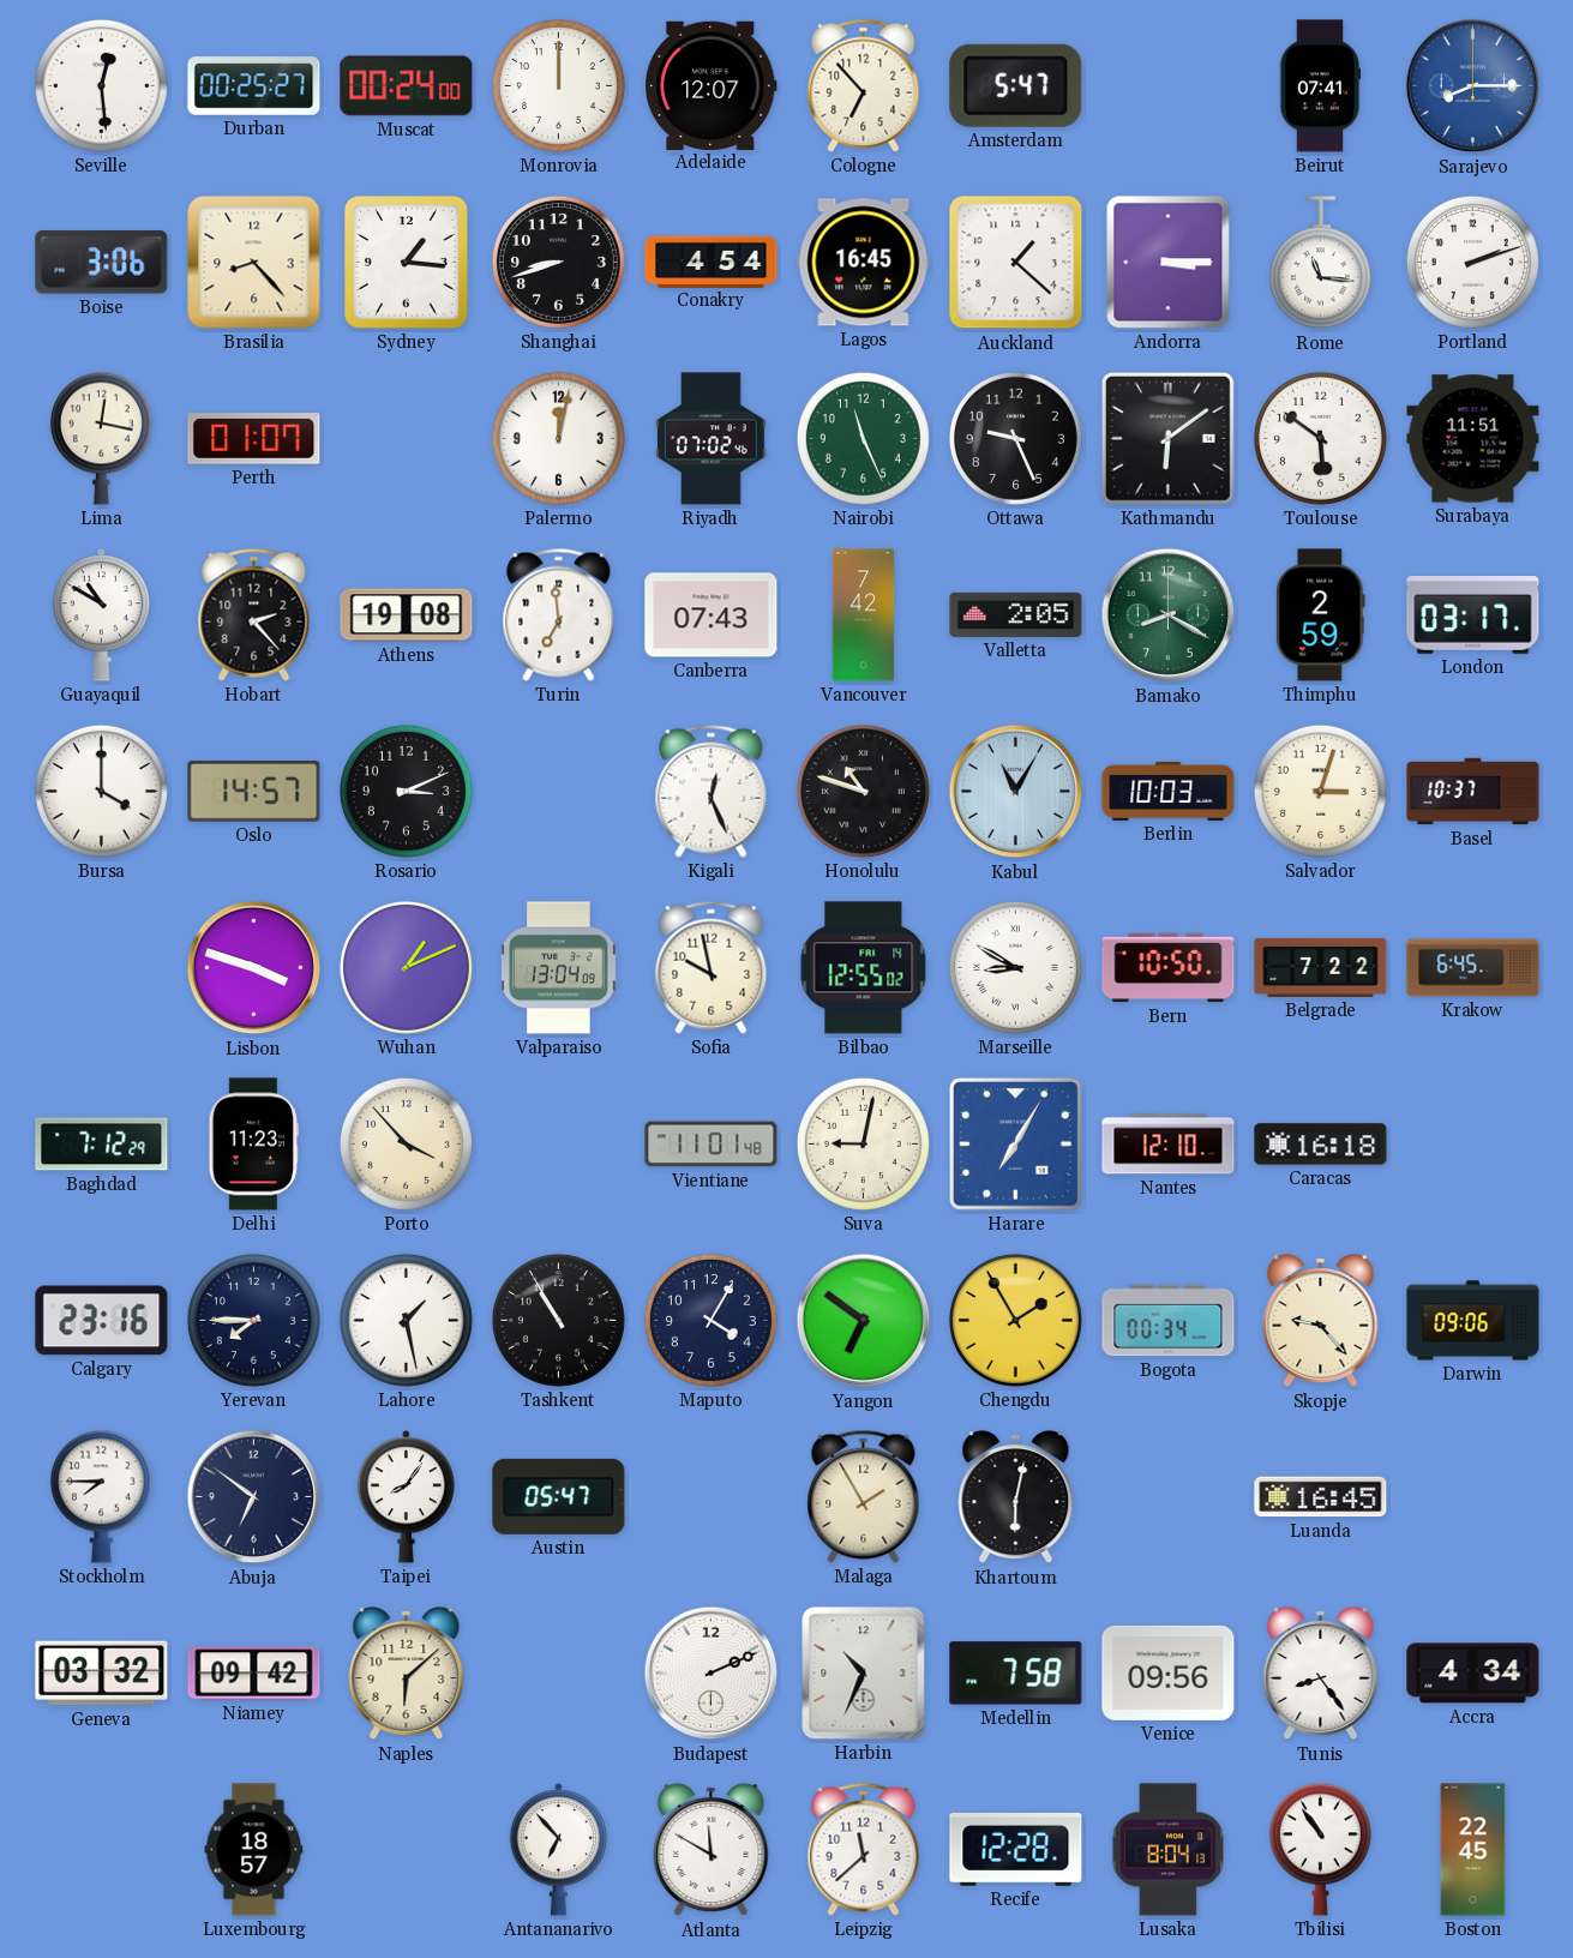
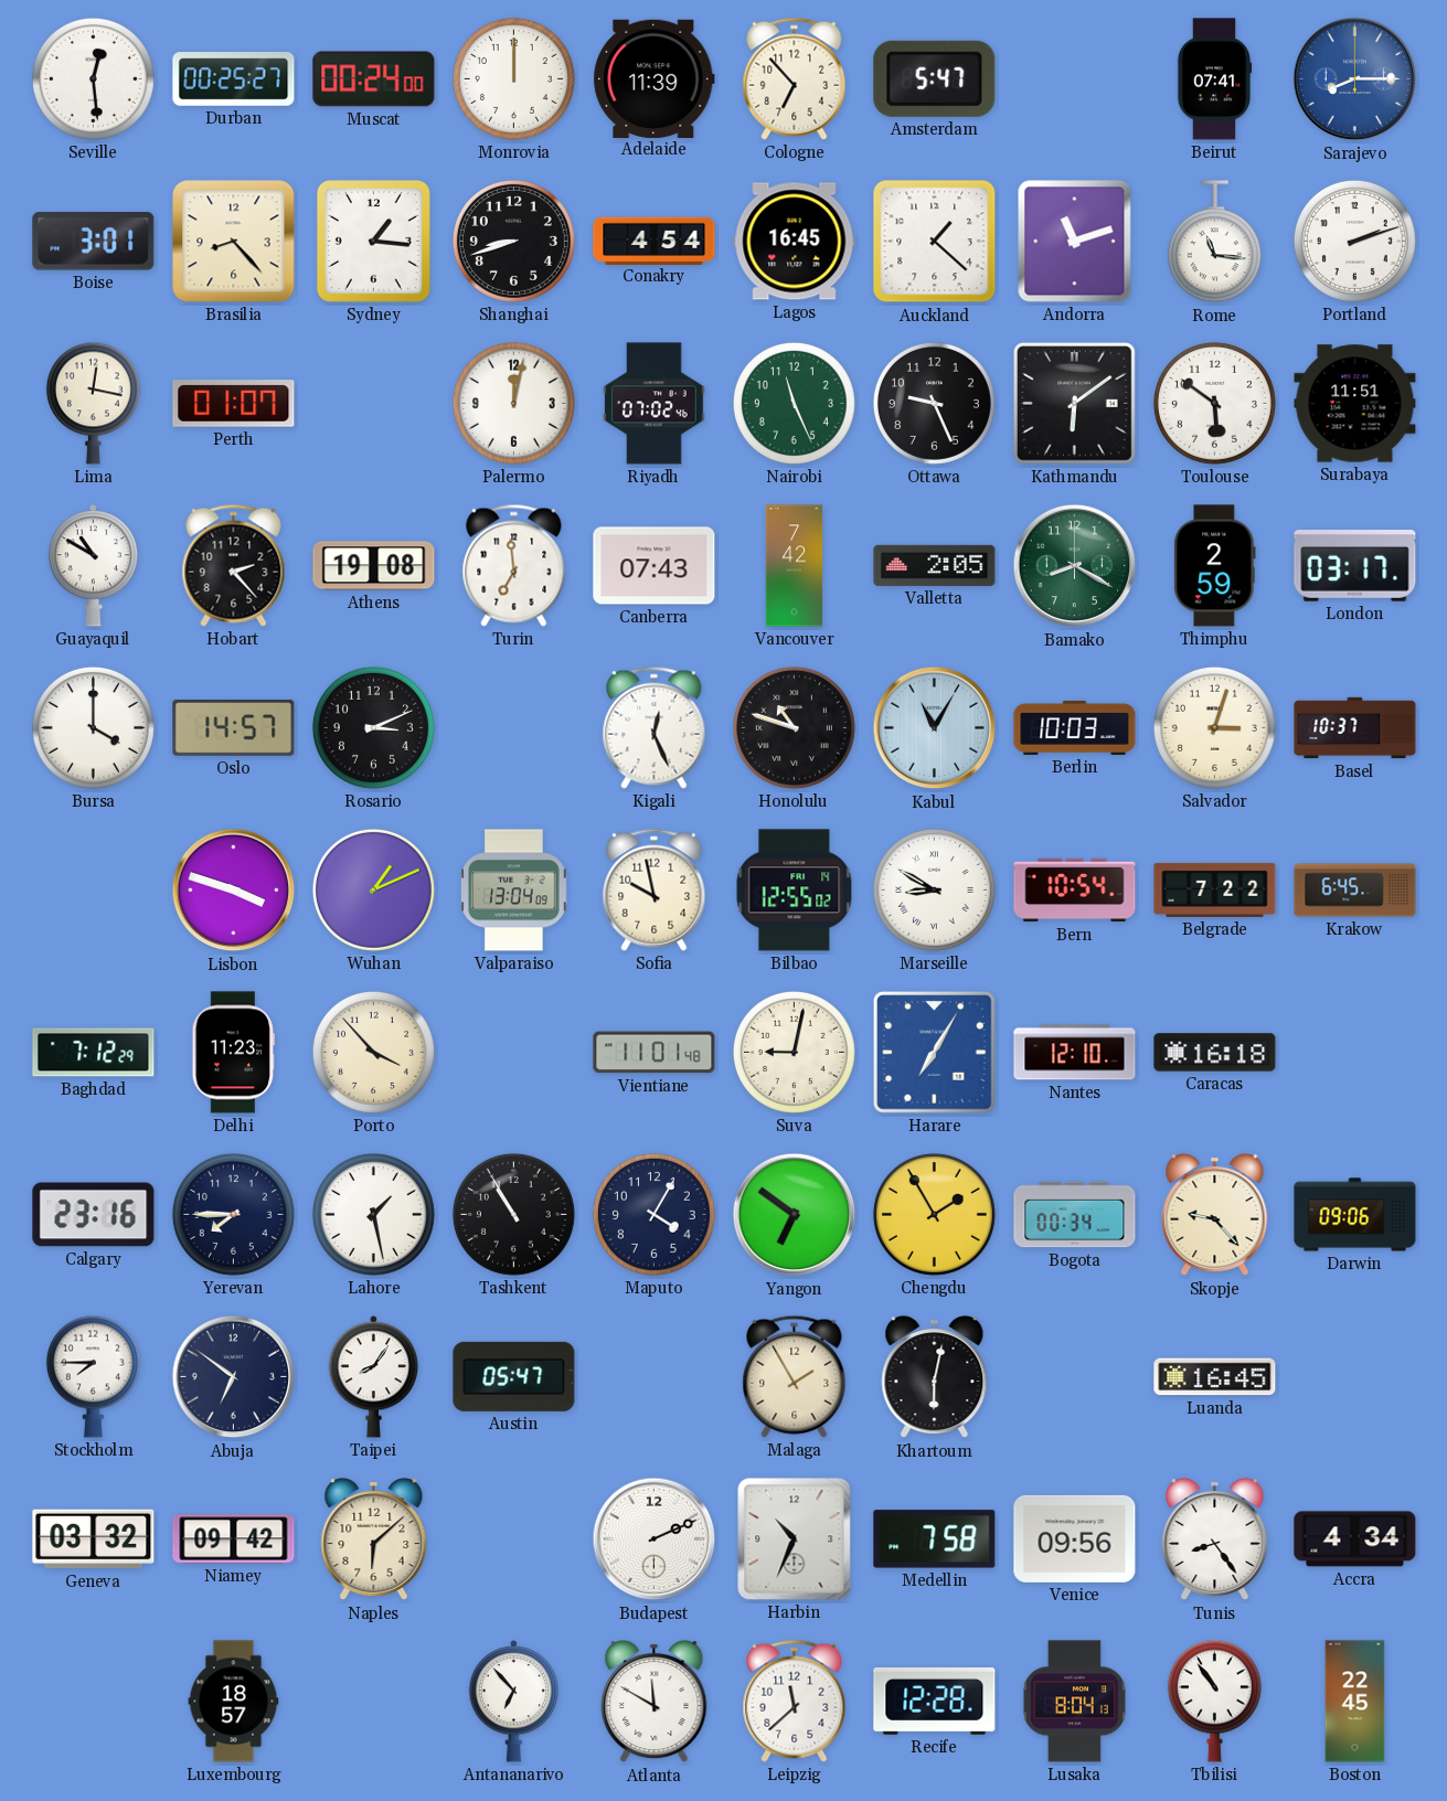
Adelaide: 12:07 -> 11:39
Boise: 3:06 -> 3:01
Andorra: 3:15 -> 11:12
Bern: 10:50 -> 10:54
